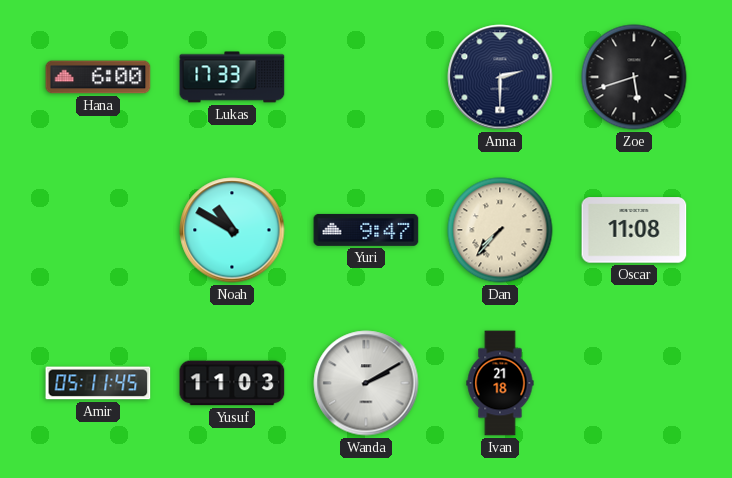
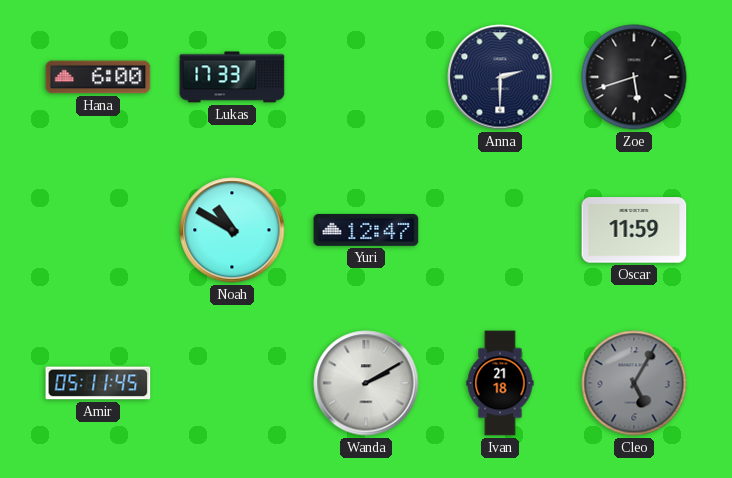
Yuri: 9:47 -> 12:47
Dan: 7:37 -> none
Oscar: 11:08 -> 11:59
Yusuf: 11:03 -> none
Cleo: none -> 5:05
